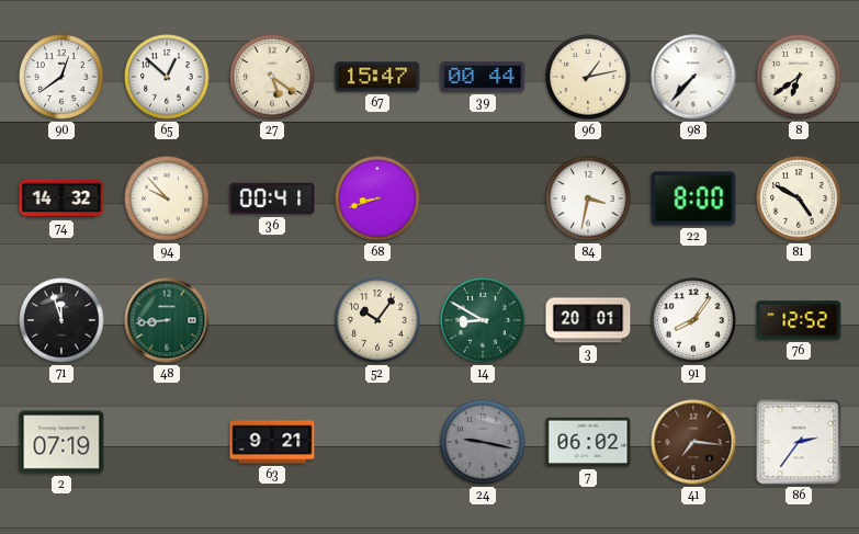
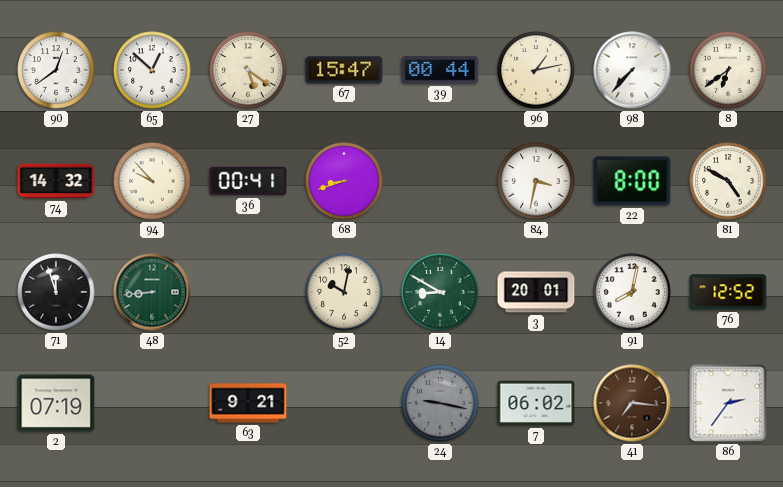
52: 10:06 -> 10:02
91: 8:06 -> 8:02
